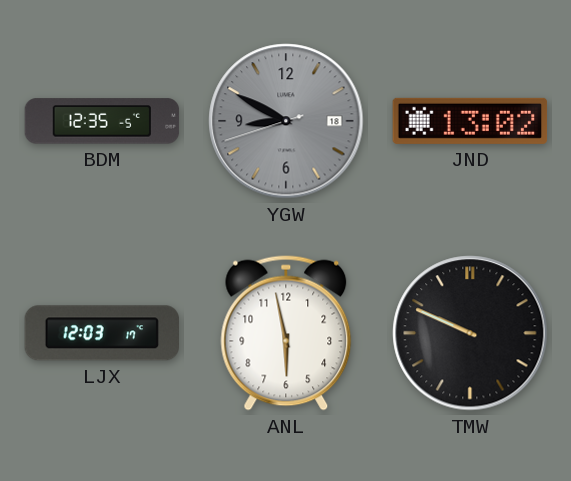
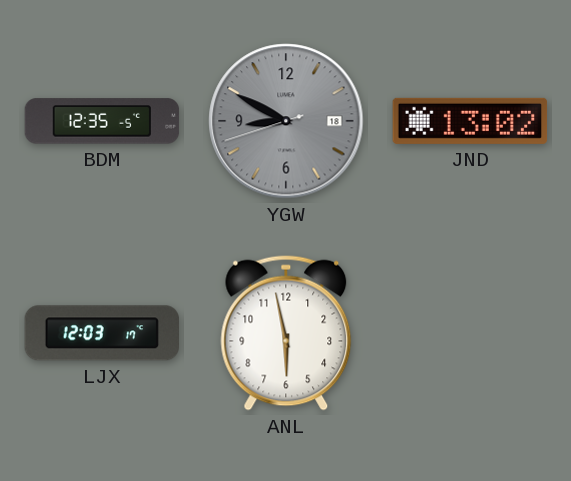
TMW: 9:49 -> none
